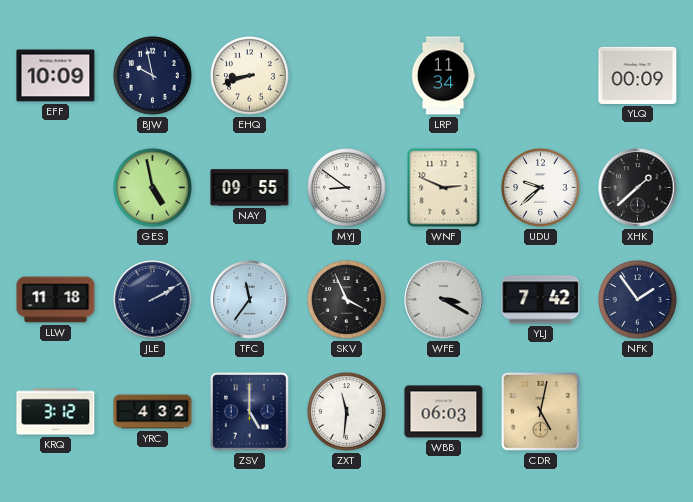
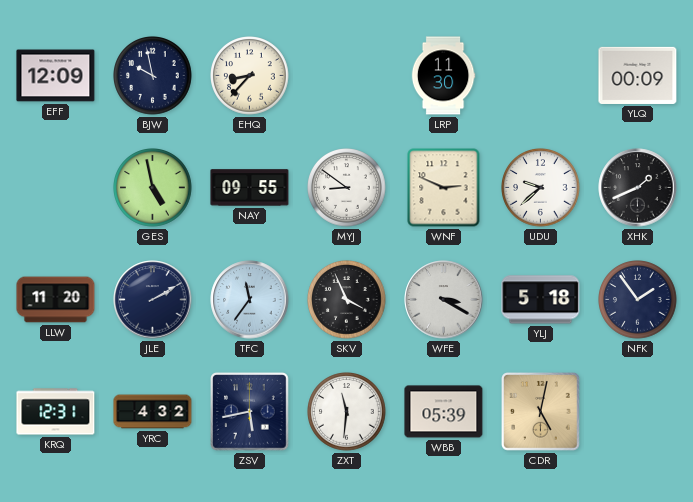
EFF: 10:09 -> 12:09
EHQ: 8:42 -> 8:37
LRP: 11:34 -> 11:30
XHK: 1:38 -> 1:41
LLW: 11:18 -> 11:20
YLJ: 7:42 -> 5:18
KRQ: 3:12 -> 12:31
ZSV: 5:00 -> 5:43
WBB: 06:03 -> 05:39
